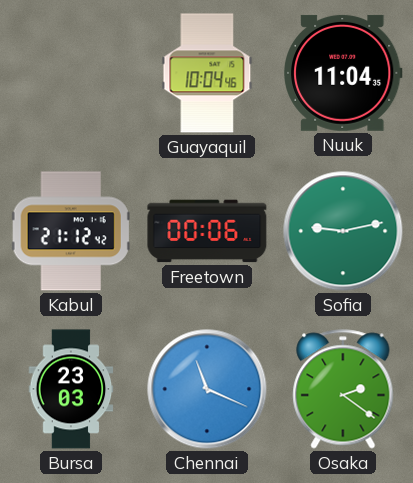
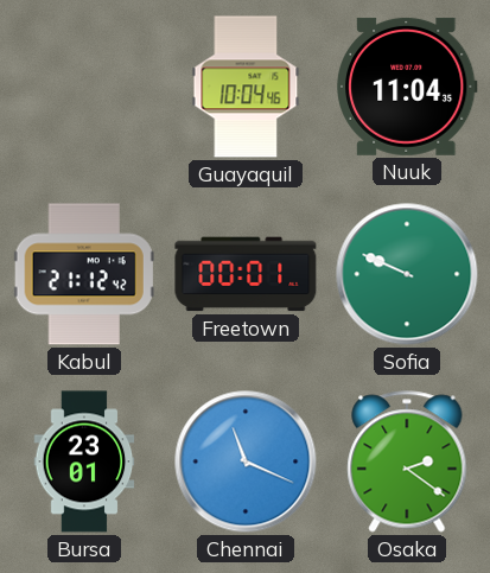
Freetown: 00:06 -> 00:01
Sofia: 9:13 -> 9:49
Bursa: 23:03 -> 23:01
